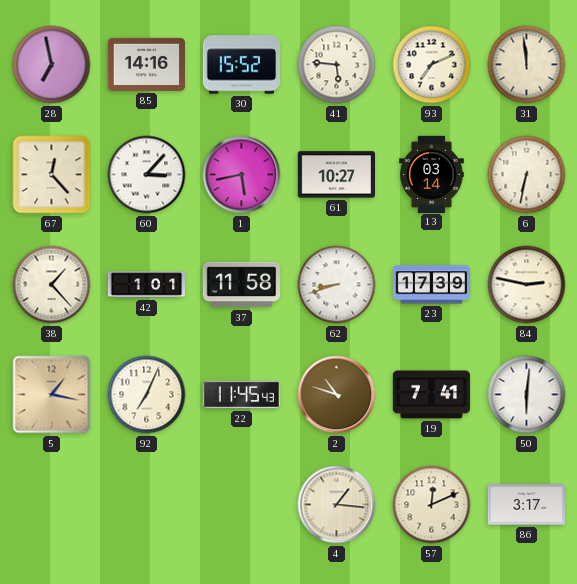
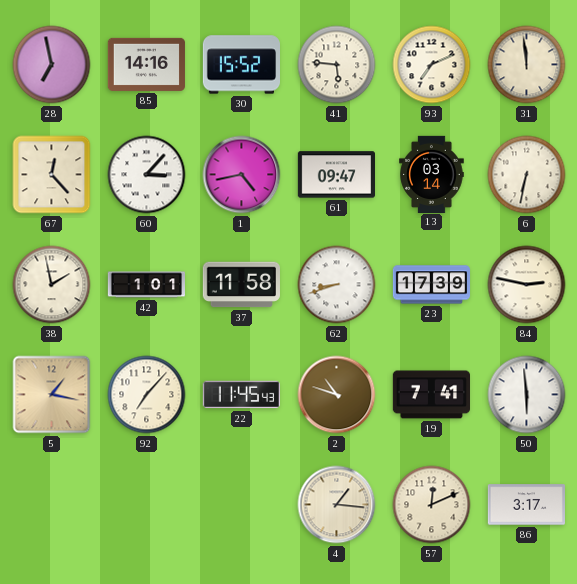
1: 5:43 -> 4:43
61: 10:27 -> 09:47
38: 1:23 -> 1:58
92: 7:04 -> 7:07
50: 6:01 -> 5:59
